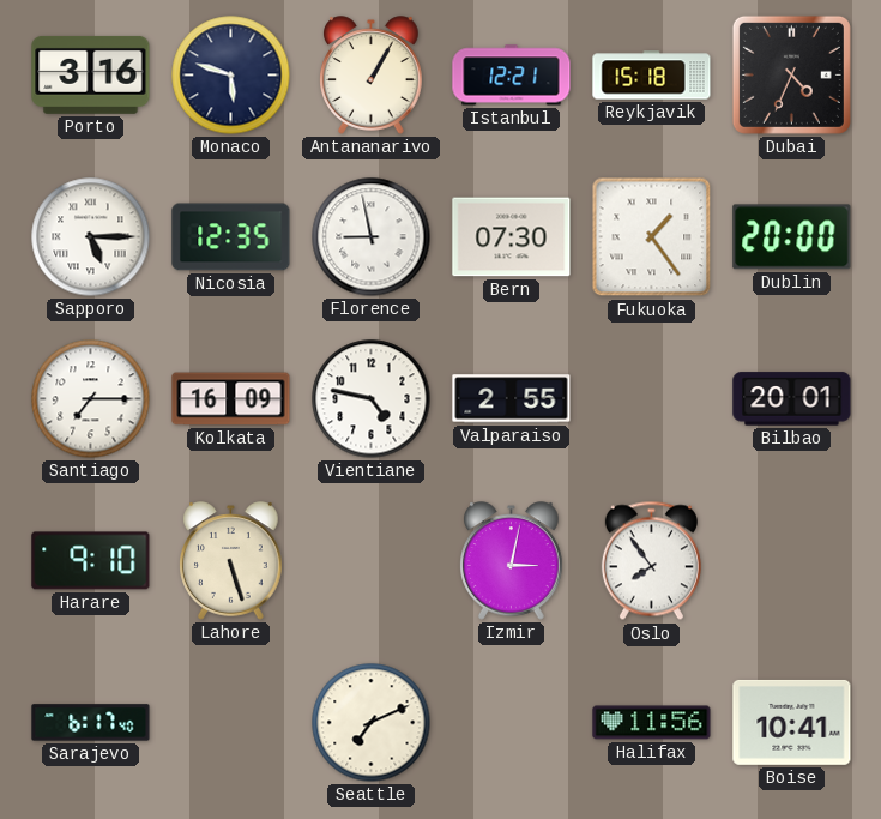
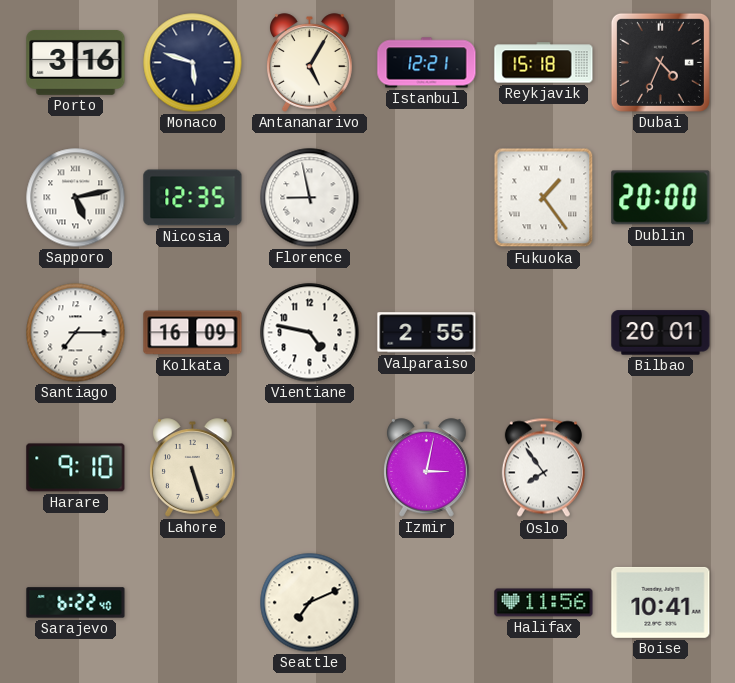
Antananarivo: 1:05 -> 5:05
Sapporo: 5:15 -> 5:13
Bern: 07:30 -> none
Sarajevo: 6:17 -> 6:22
